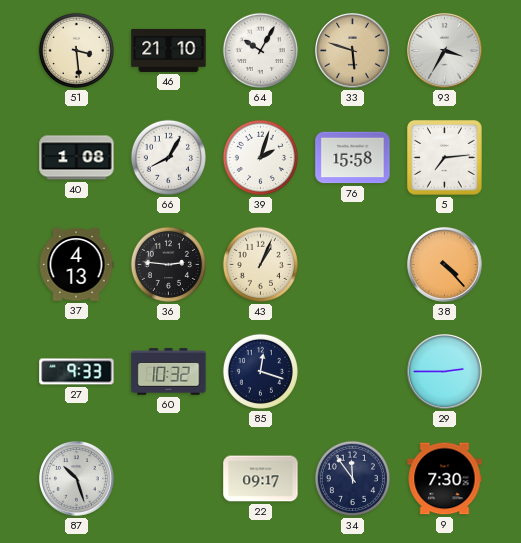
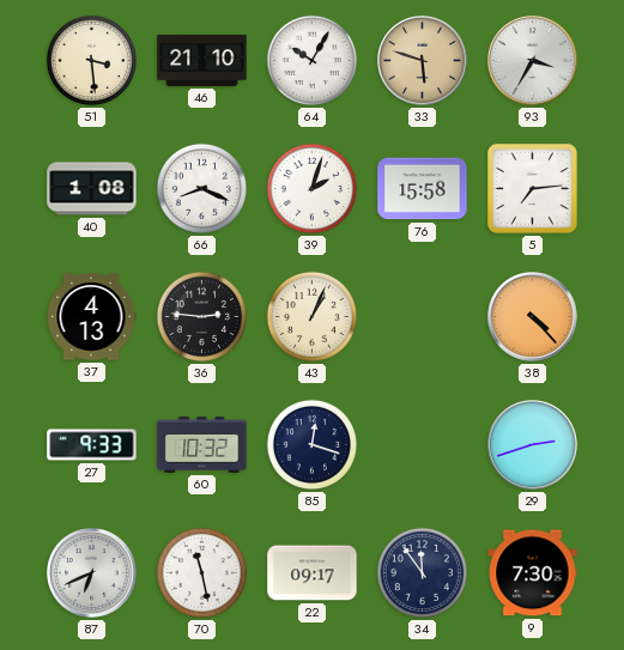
66: 8:05 -> 8:19
29: 2:45 -> 2:42
87: 10:27 -> 6:41
70: none -> 11:28
